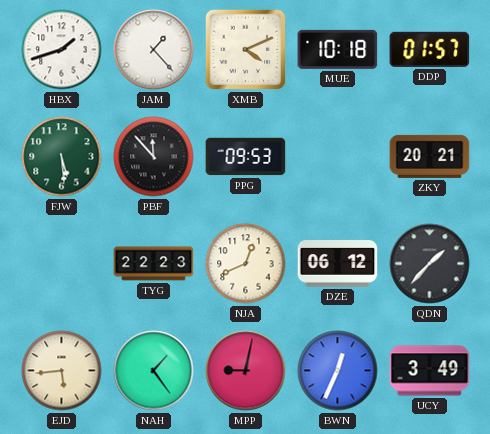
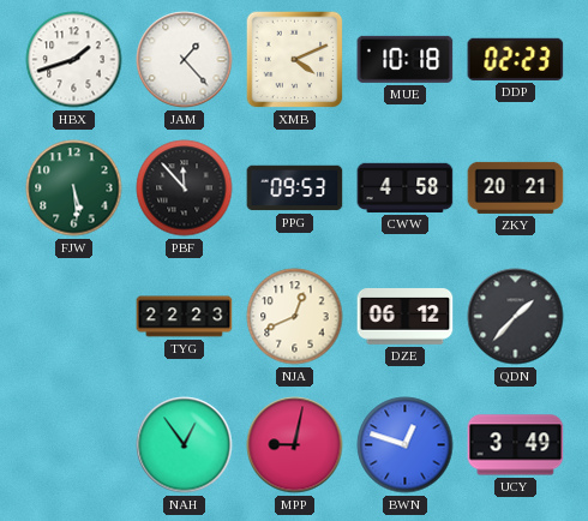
DDP: 01:57 -> 02:23
CWW: none -> 4:58
EJD: 5:44 -> none
NAH: 1:24 -> 12:54
BWN: 12:34 -> 12:48
